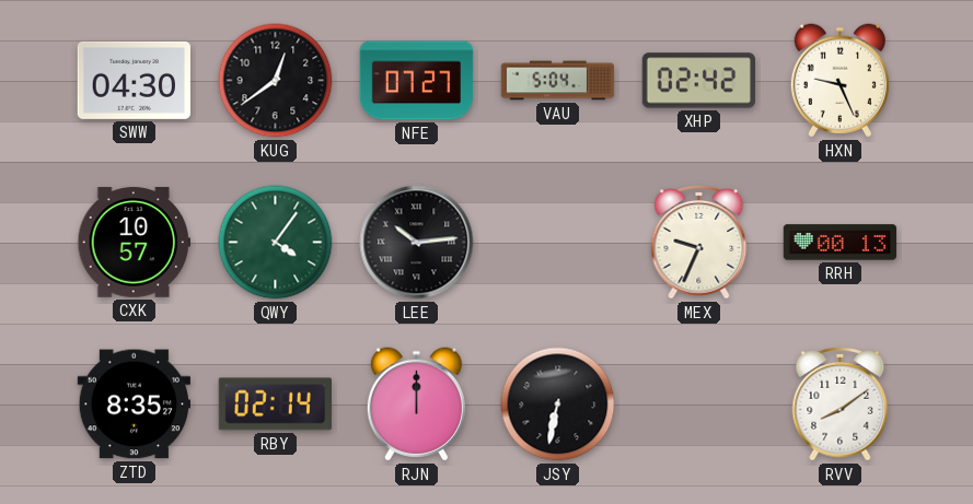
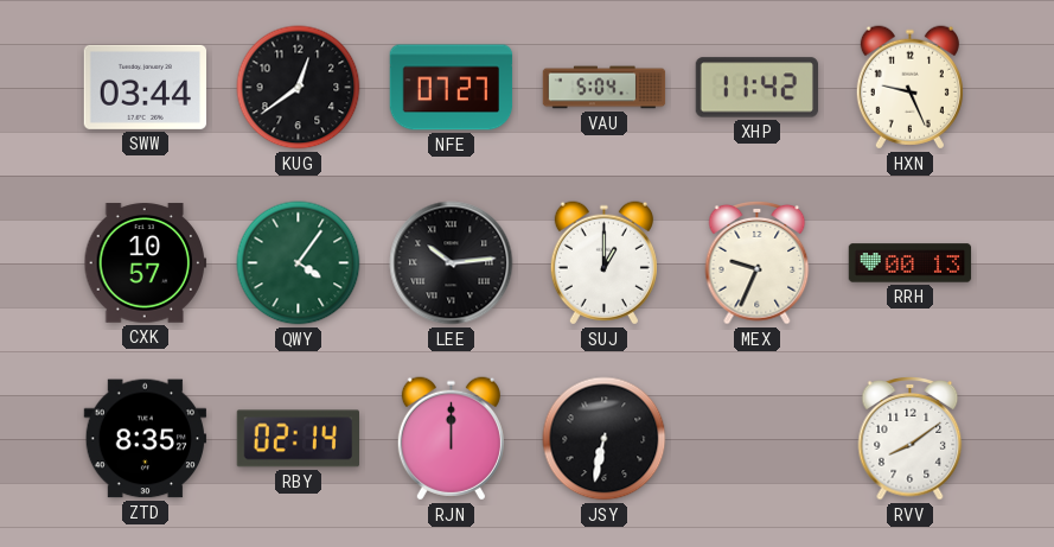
SWW: 04:30 -> 03:44
XHP: 02:42 -> 11:42
SUJ: none -> 1:00
